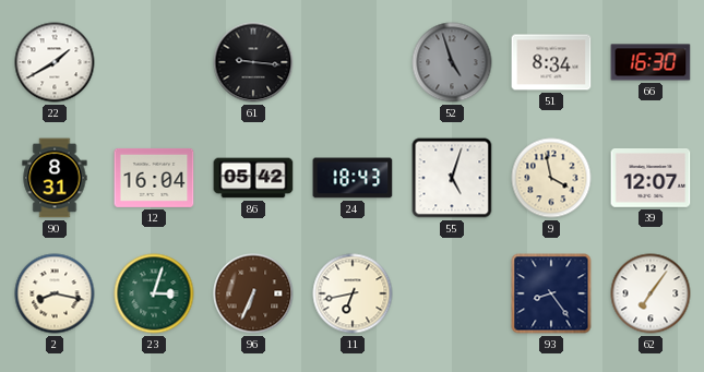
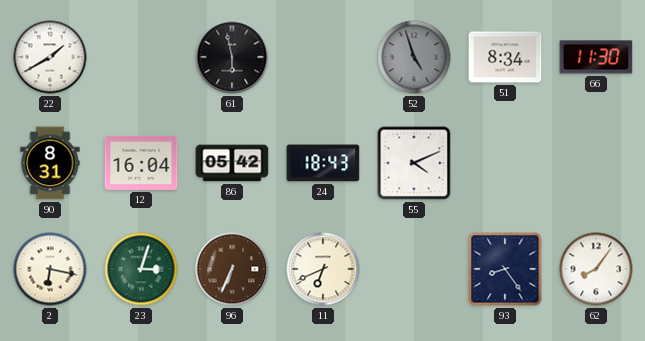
61: 9:16 -> 5:58
66: 16:30 -> 11:30
55: 5:03 -> 4:11
9: 3:58 -> none
39: 12:07 -> none
2: 8:17 -> 6:17
11: 6:43 -> 6:41
62: 7:06 -> 8:06
